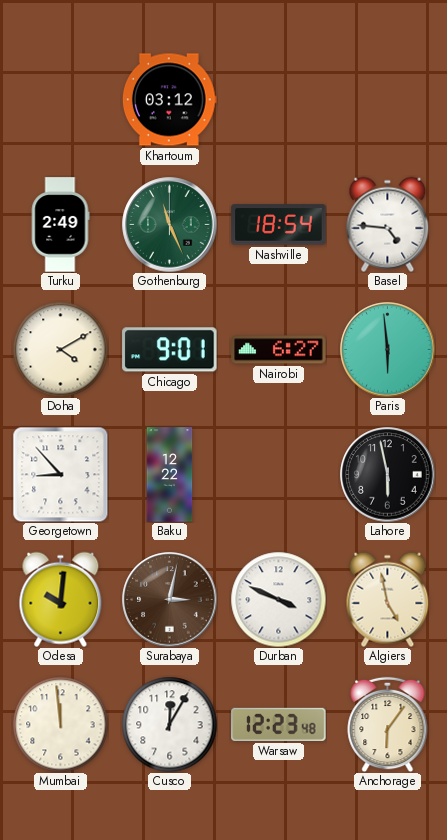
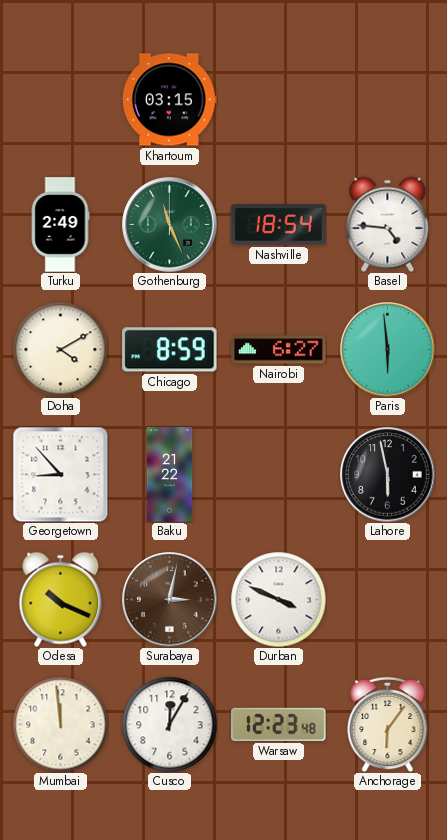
Khartoum: 03:12 -> 03:15
Chicago: 9:01 -> 8:59
Baku: 12:22 -> 21:22
Odesa: 10:01 -> 10:19
Algiers: 4:58 -> none
